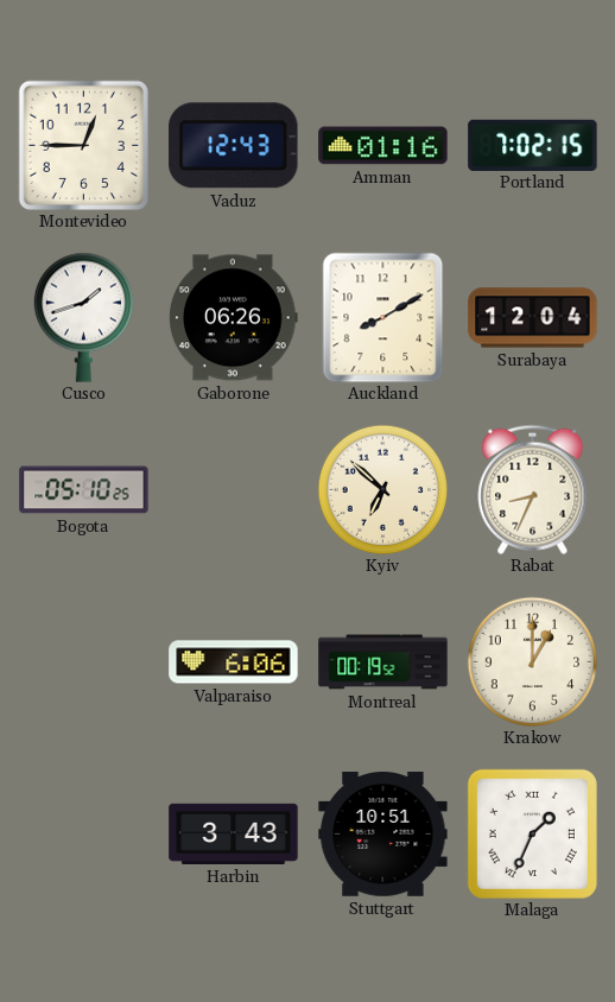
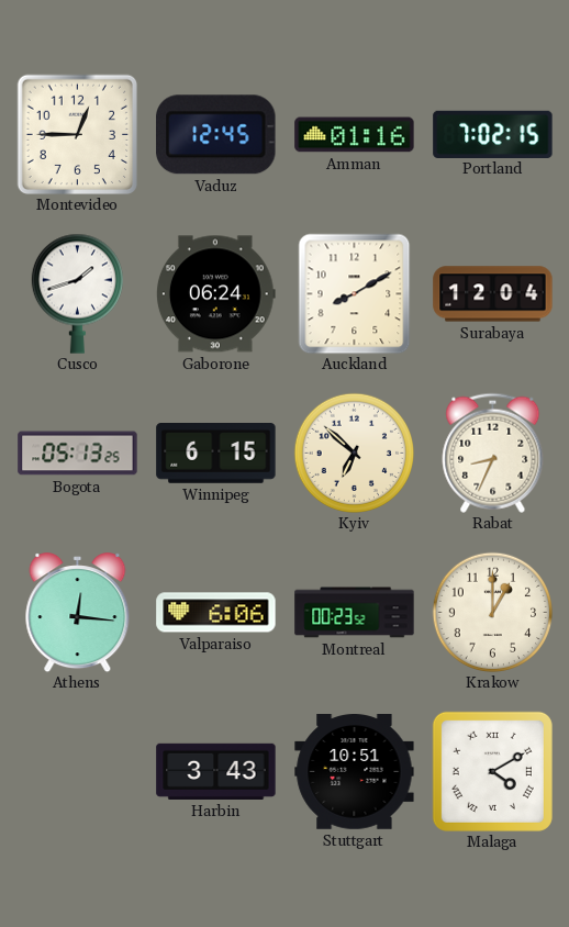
Vaduz: 12:43 -> 12:45
Gaborone: 06:26 -> 06:24
Bogota: 05:10 -> 05:13
Winnipeg: none -> 6:15
Athens: none -> 12:16
Montreal: 00:19 -> 00:23
Malaga: 1:34 -> 4:10
